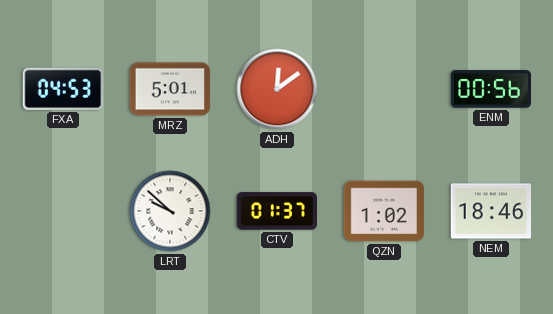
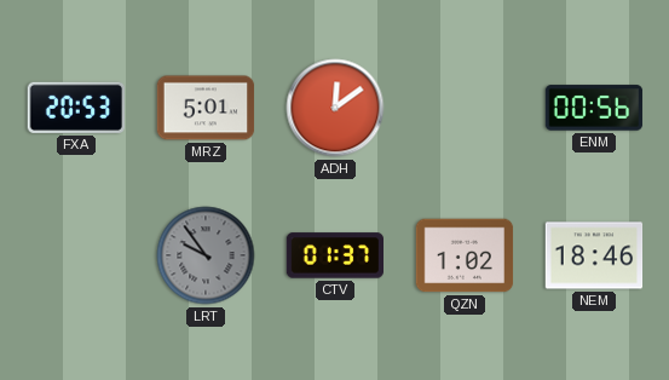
FXA: 04:53 -> 20:53
LRT: 9:52 -> 9:54
LRT dial: white -> grey
